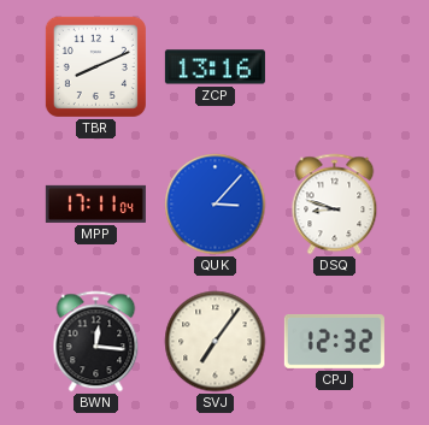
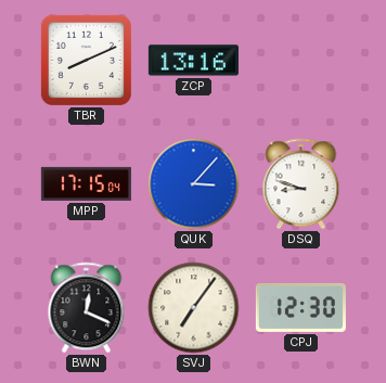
MPP: 17:11 -> 17:15
BWN: 12:16 -> 12:19
CPJ: 12:32 -> 12:30
